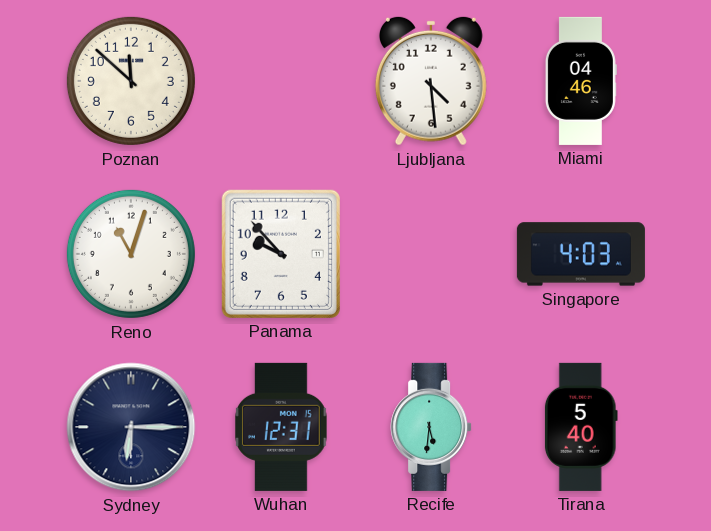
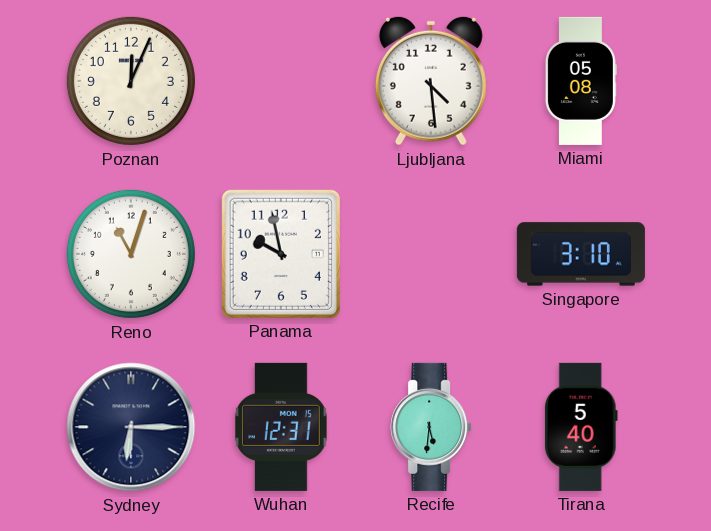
Poznan: 11:52 -> 12:04
Miami: 04:46 -> 05:08
Panama: 9:53 -> 9:58
Singapore: 4:03 -> 3:10
